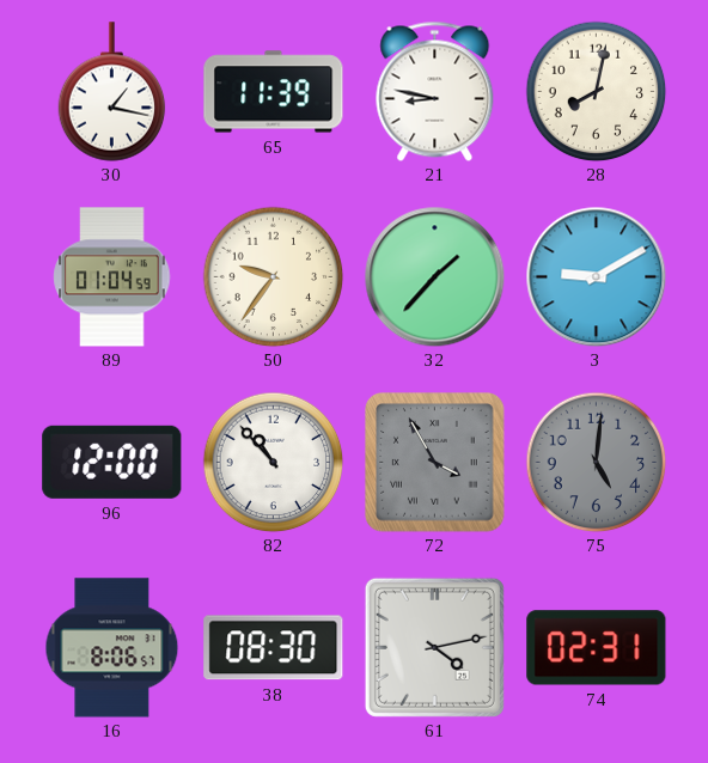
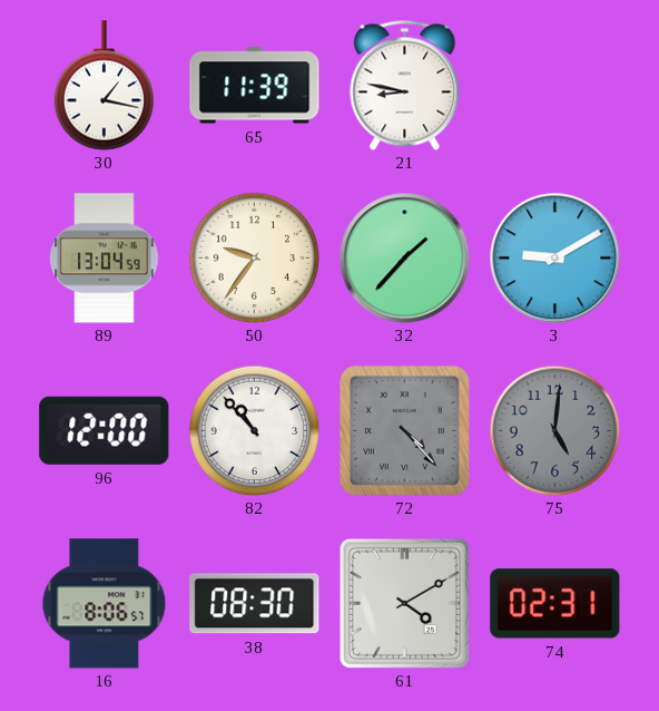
28: 8:02 -> none
89: 01:04 -> 13:04
72: 3:55 -> 4:23
61: 4:13 -> 4:10
